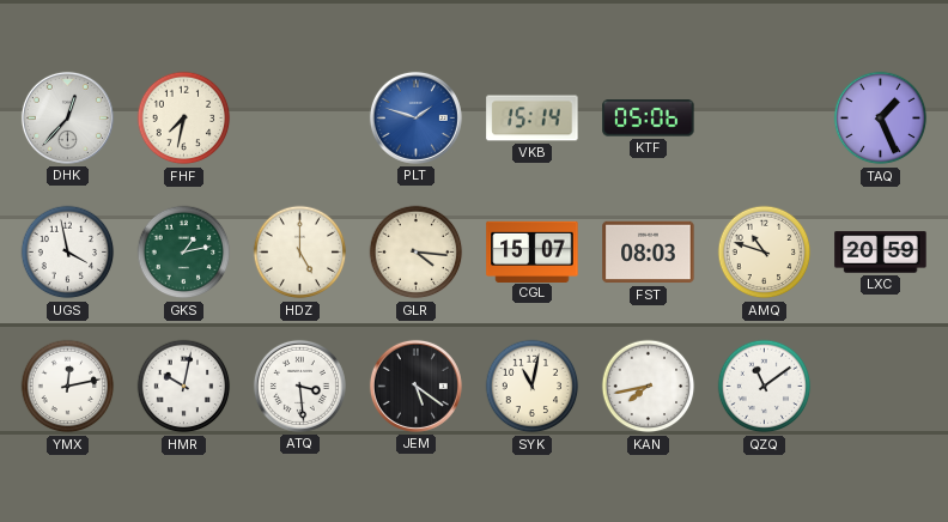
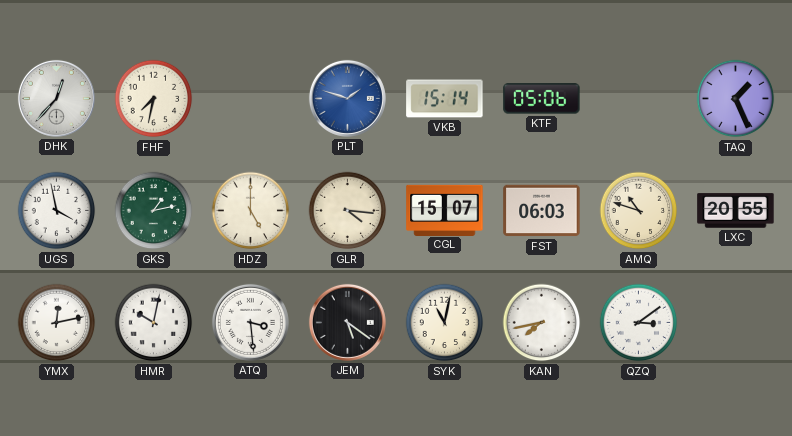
FST: 08:03 -> 06:03
LXC: 20:59 -> 20:55
QZQ: 11:09 -> 3:09
